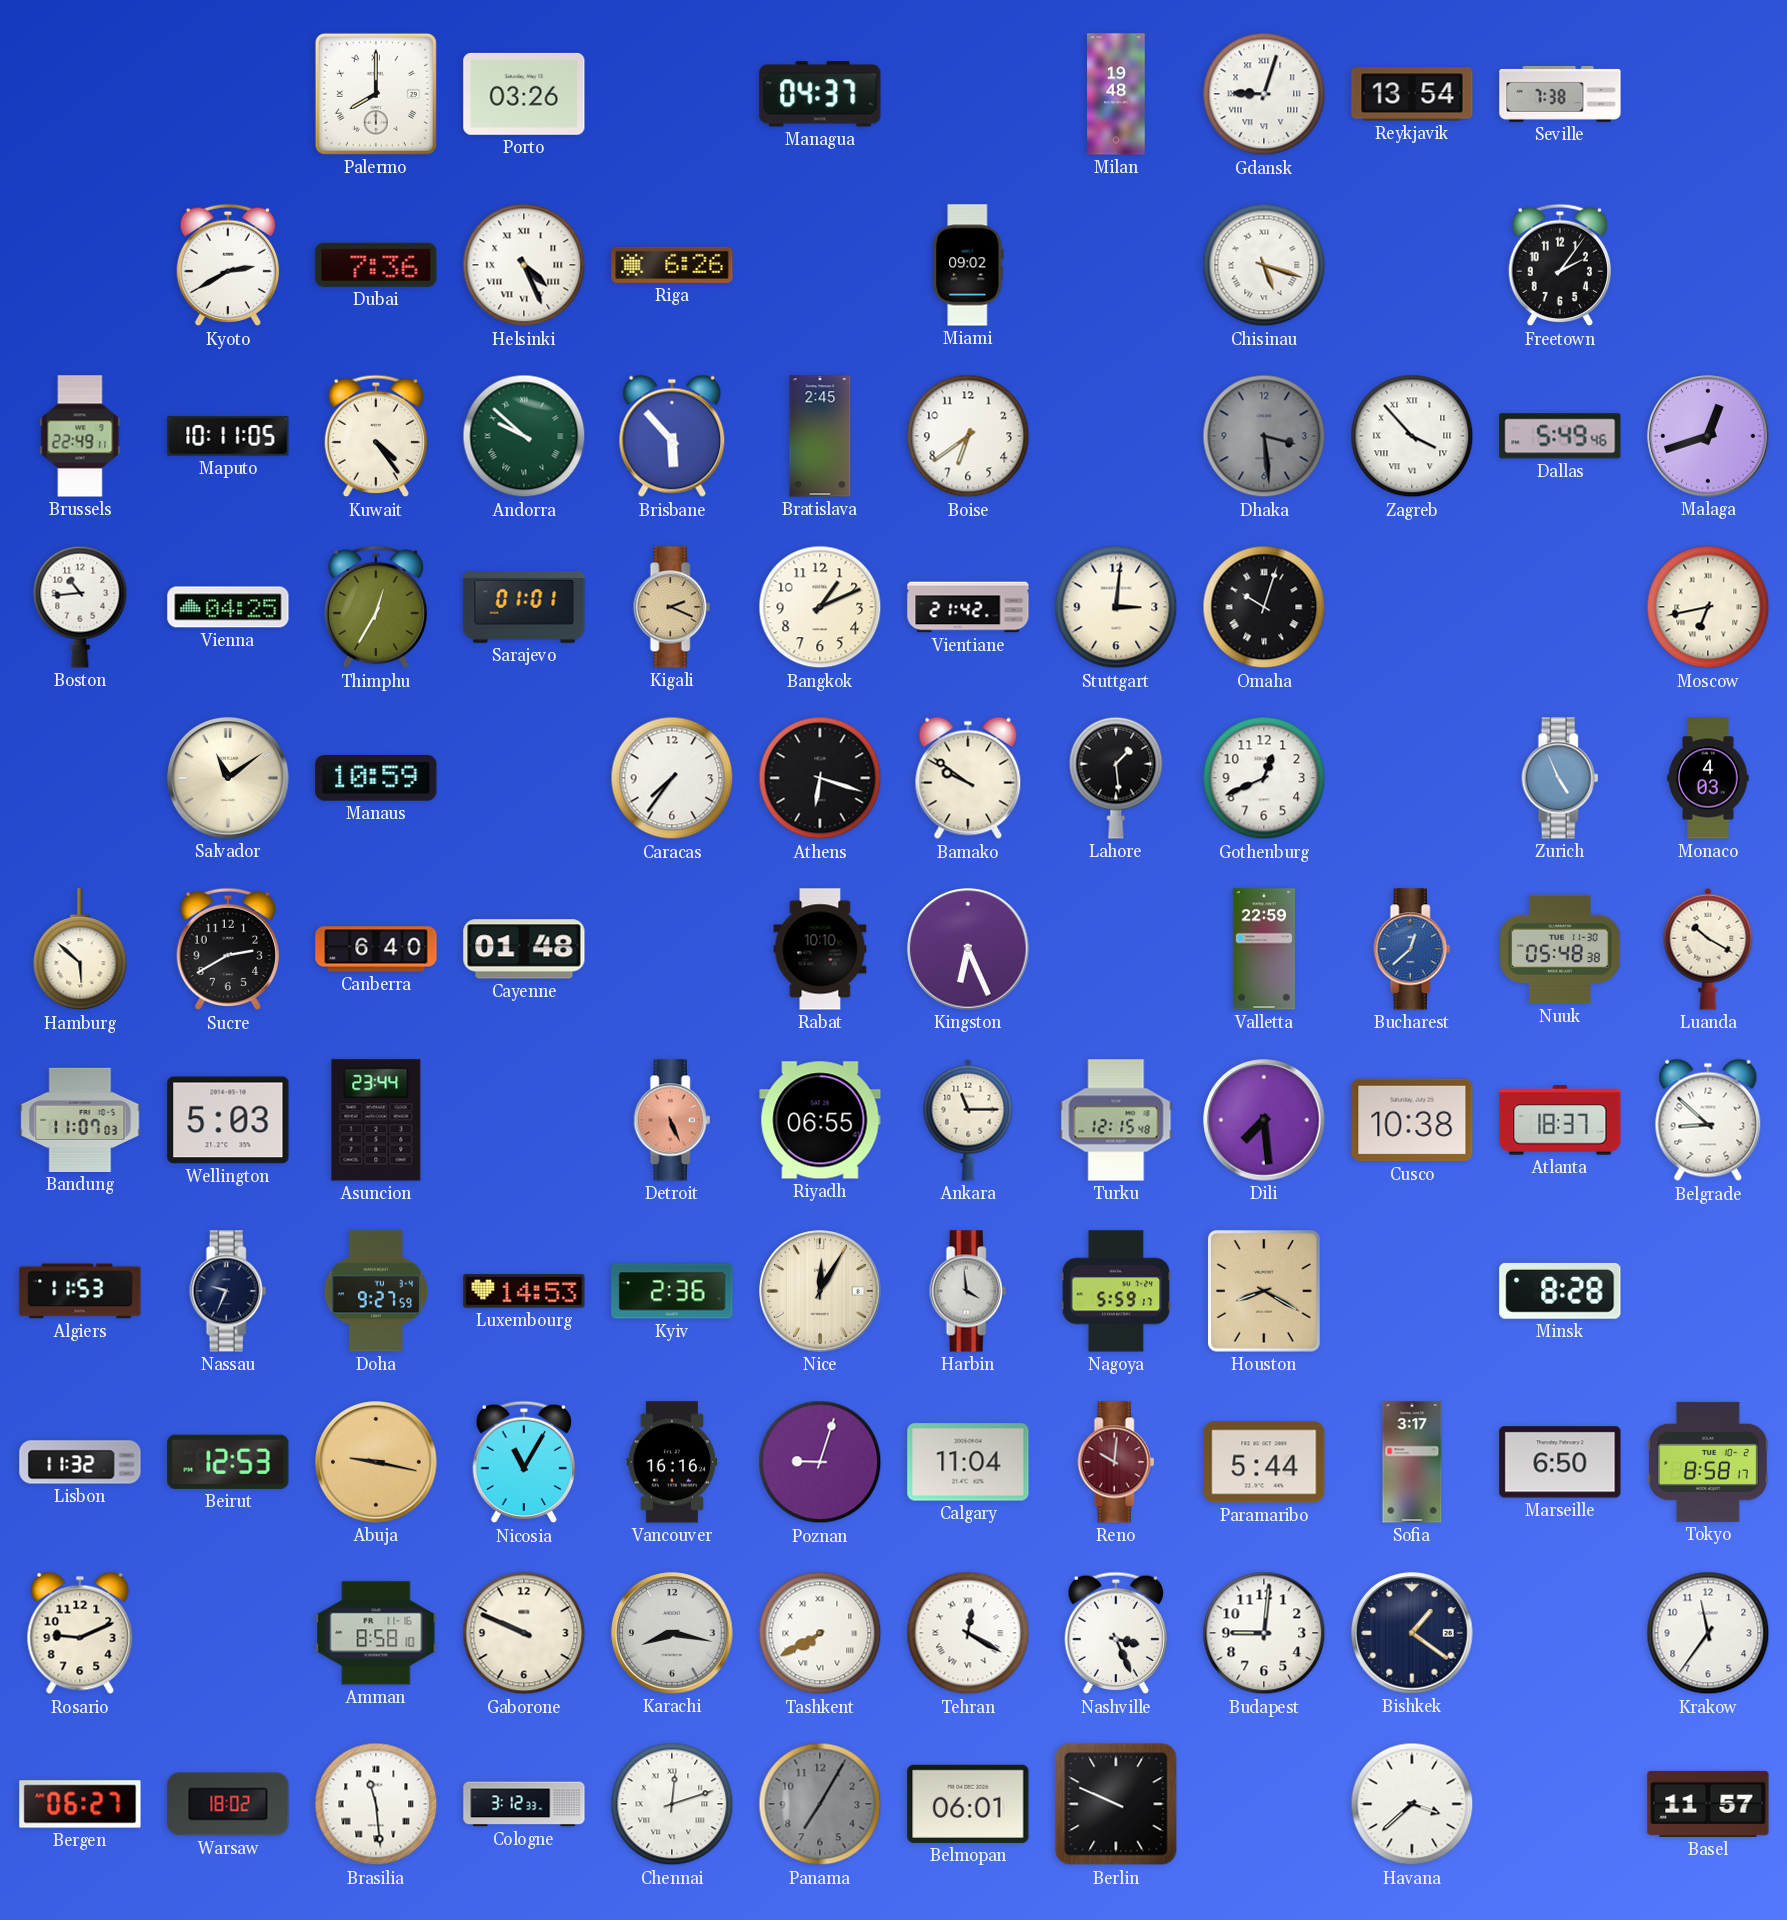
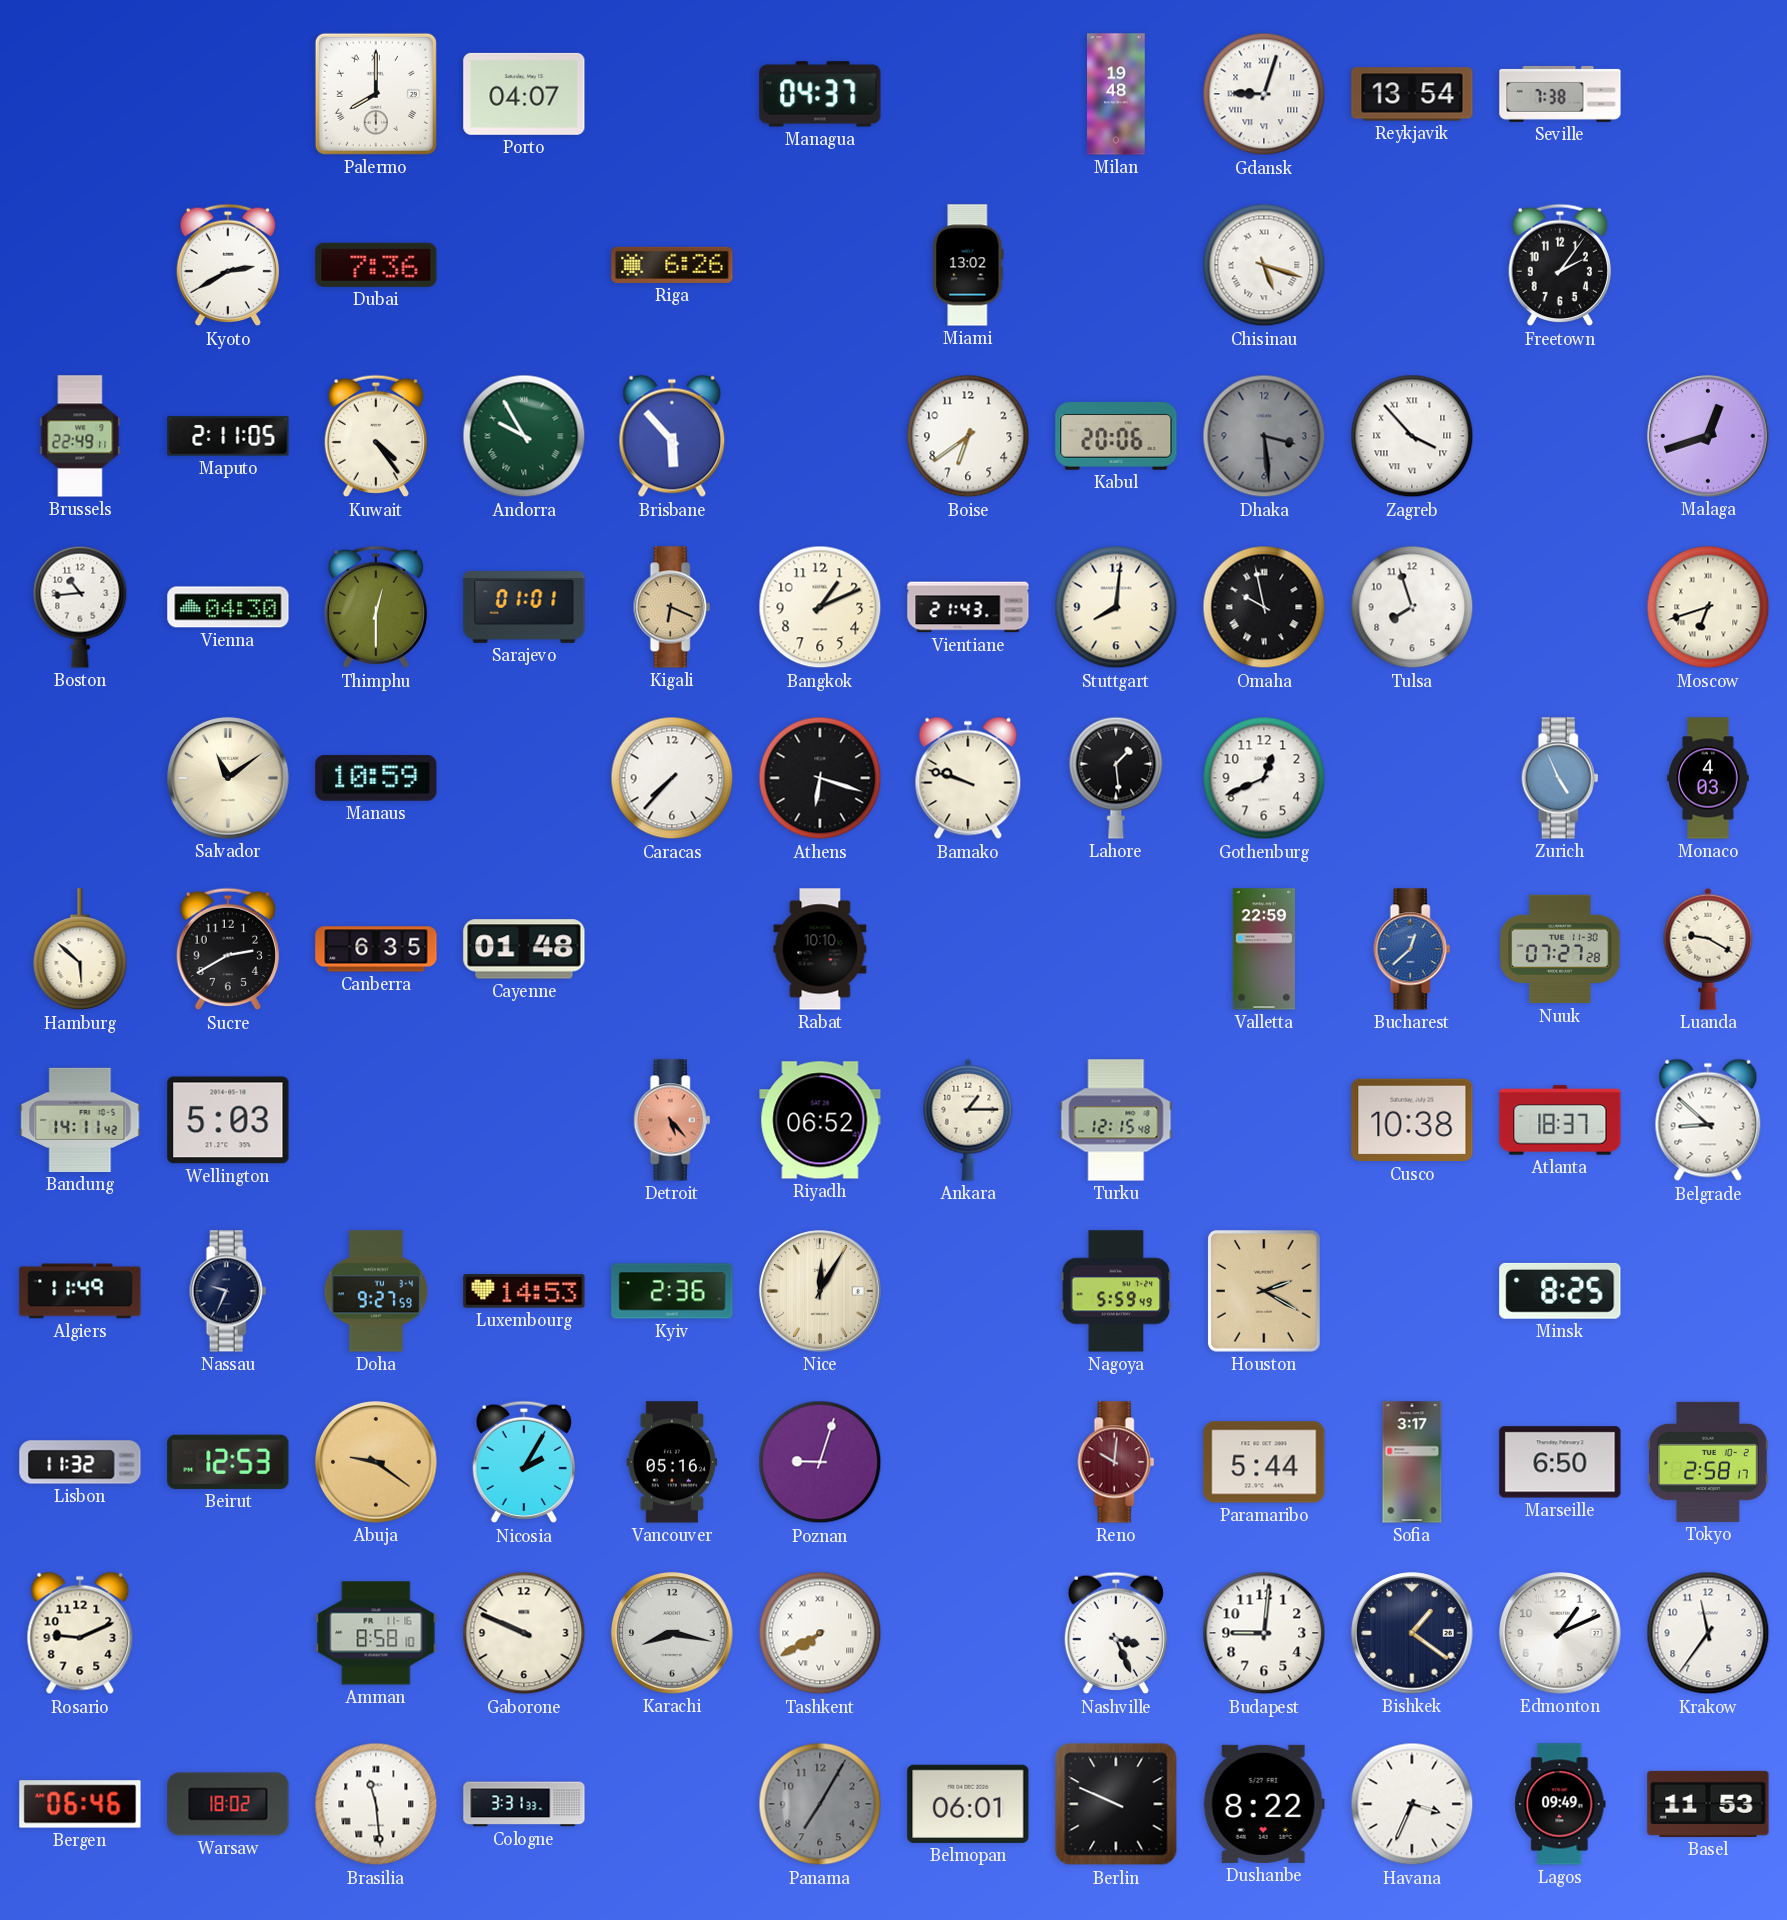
Porto: 03:26 -> 04:07
Helsinki: 4:26 -> none
Miami: 09:02 -> 13:02
Maputo: 10:11 -> 2:11
Andorra: 9:52 -> 9:55
Bratislava: 2:45 -> none
Kabul: none -> 20:06
Dallas: 5:49 -> none
Vienna: 04:25 -> 04:30
Thimphu: 12:35 -> 12:30
Kigali: 2:19 -> 6:19
Vientiane: 21:42 -> 21:43
Stuttgart: 3:01 -> 8:01
Omaha: 10:03 -> 9:58
Tulsa: none -> 7:57
Moscow: 6:43 -> 6:42
Caracas: 7:36 -> 7:37
Bamako: 9:51 -> 9:48
Canberra: 6:40 -> 6:35
Kingston: 6:26 -> none
Nuuk: 05:48 -> 07:27
Luanda: 10:20 -> 9:20
Bandung: 11:07 -> 14:11
Asuncion: 23:44 -> none
Detroit: 5:26 -> 5:23
Riyadh: 06:55 -> 06:52
Ankara: 11:15 -> 1:15
Dili: 7:29 -> none
Algiers: 11:53 -> 11:49
Harbin: 3:59 -> none
Nagoya: 5:59:17 -> 5:59:49
Houston: 8:20 -> 2:20
Minsk: 8:28 -> 8:25
Abuja: 9:17 -> 9:21
Nicosia: 11:05 -> 2:05
Vancouver: 16:16 -> 05:16
Calgary: 11:04 -> none
Tokyo: 8:58 -> 2:58
Tehran: 12:20 -> none
Edmonton: none -> 1:11
Bergen: 06:27 -> 06:46
Cologne: 3:12 -> 3:31
Chennai: 12:12 -> none
Dushanbe: none -> 8:22
Havana: 3:38 -> 3:34
Lagos: none -> 09:49
Basel: 11:57 -> 11:53
